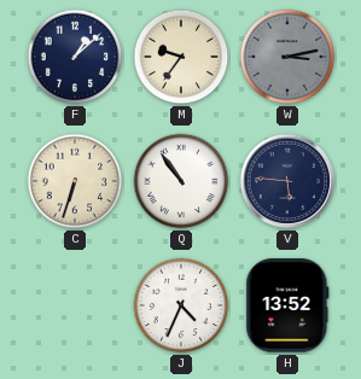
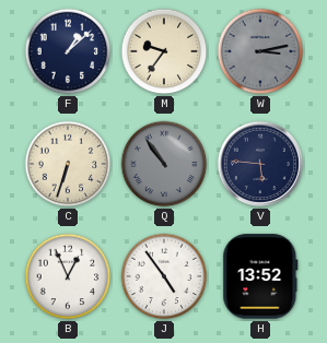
Q dial: white -> grey
B: none -> 12:56
J: 4:34 -> 4:54
